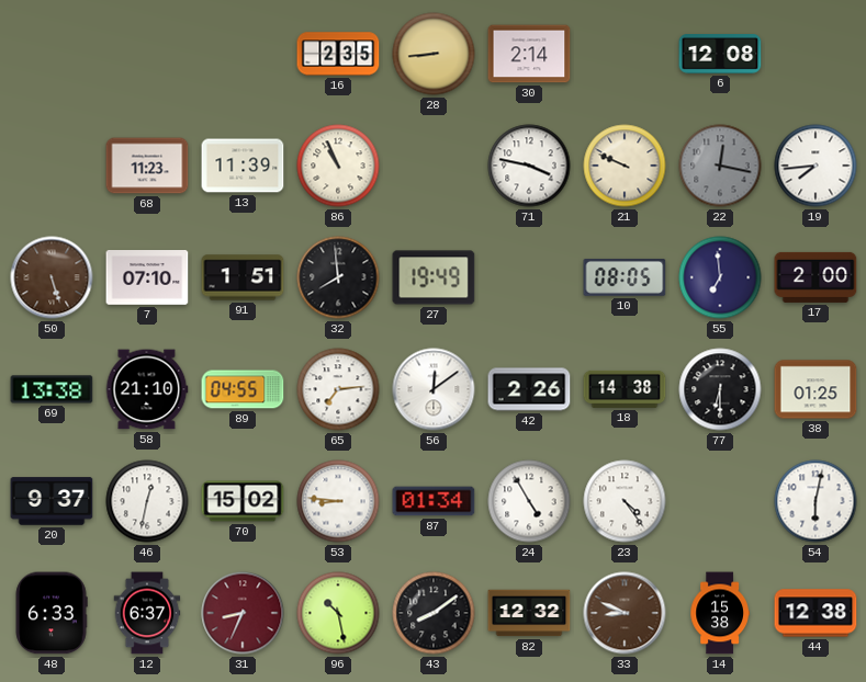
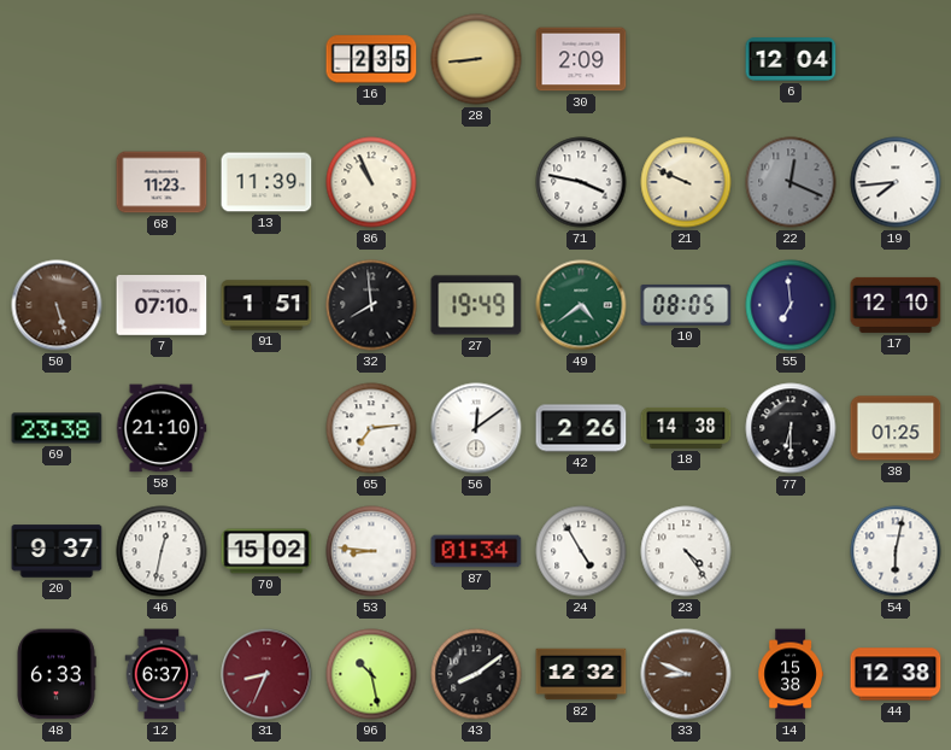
30: 2:14 -> 2:09
6: 12:08 -> 12:04
22: 12:17 -> 12:19
49: none -> 4:39
17: 2:00 -> 12:10
69: 13:38 -> 23:38
89: 04:55 -> none
